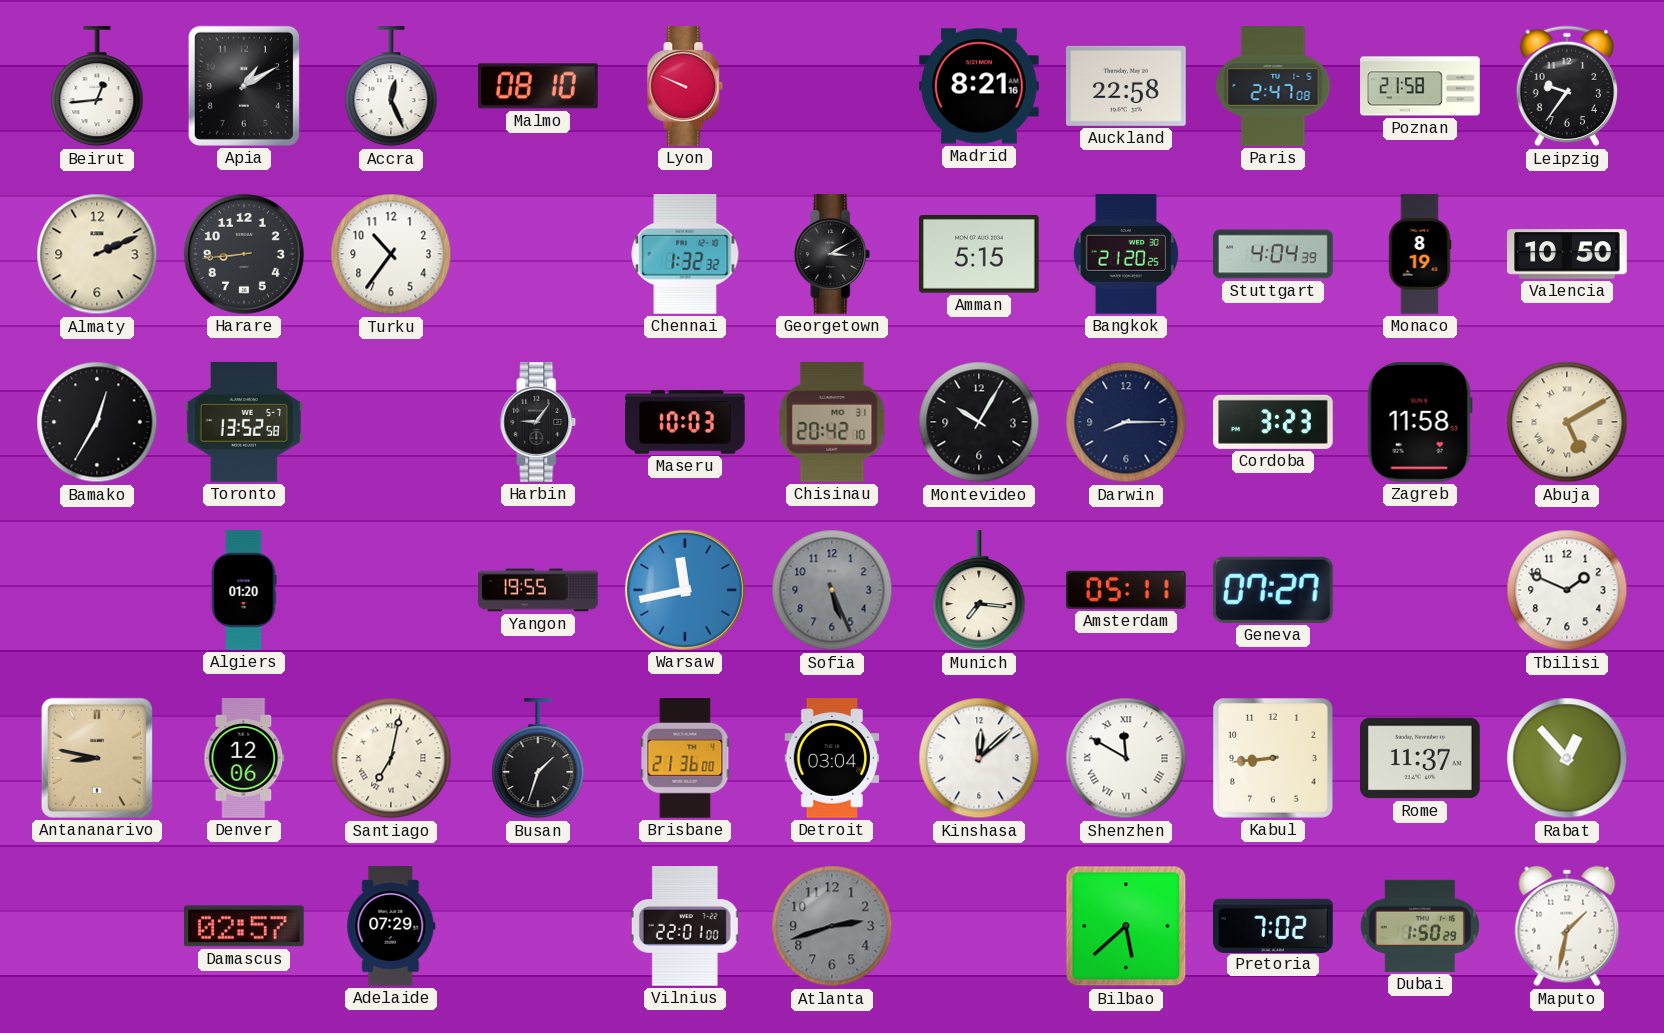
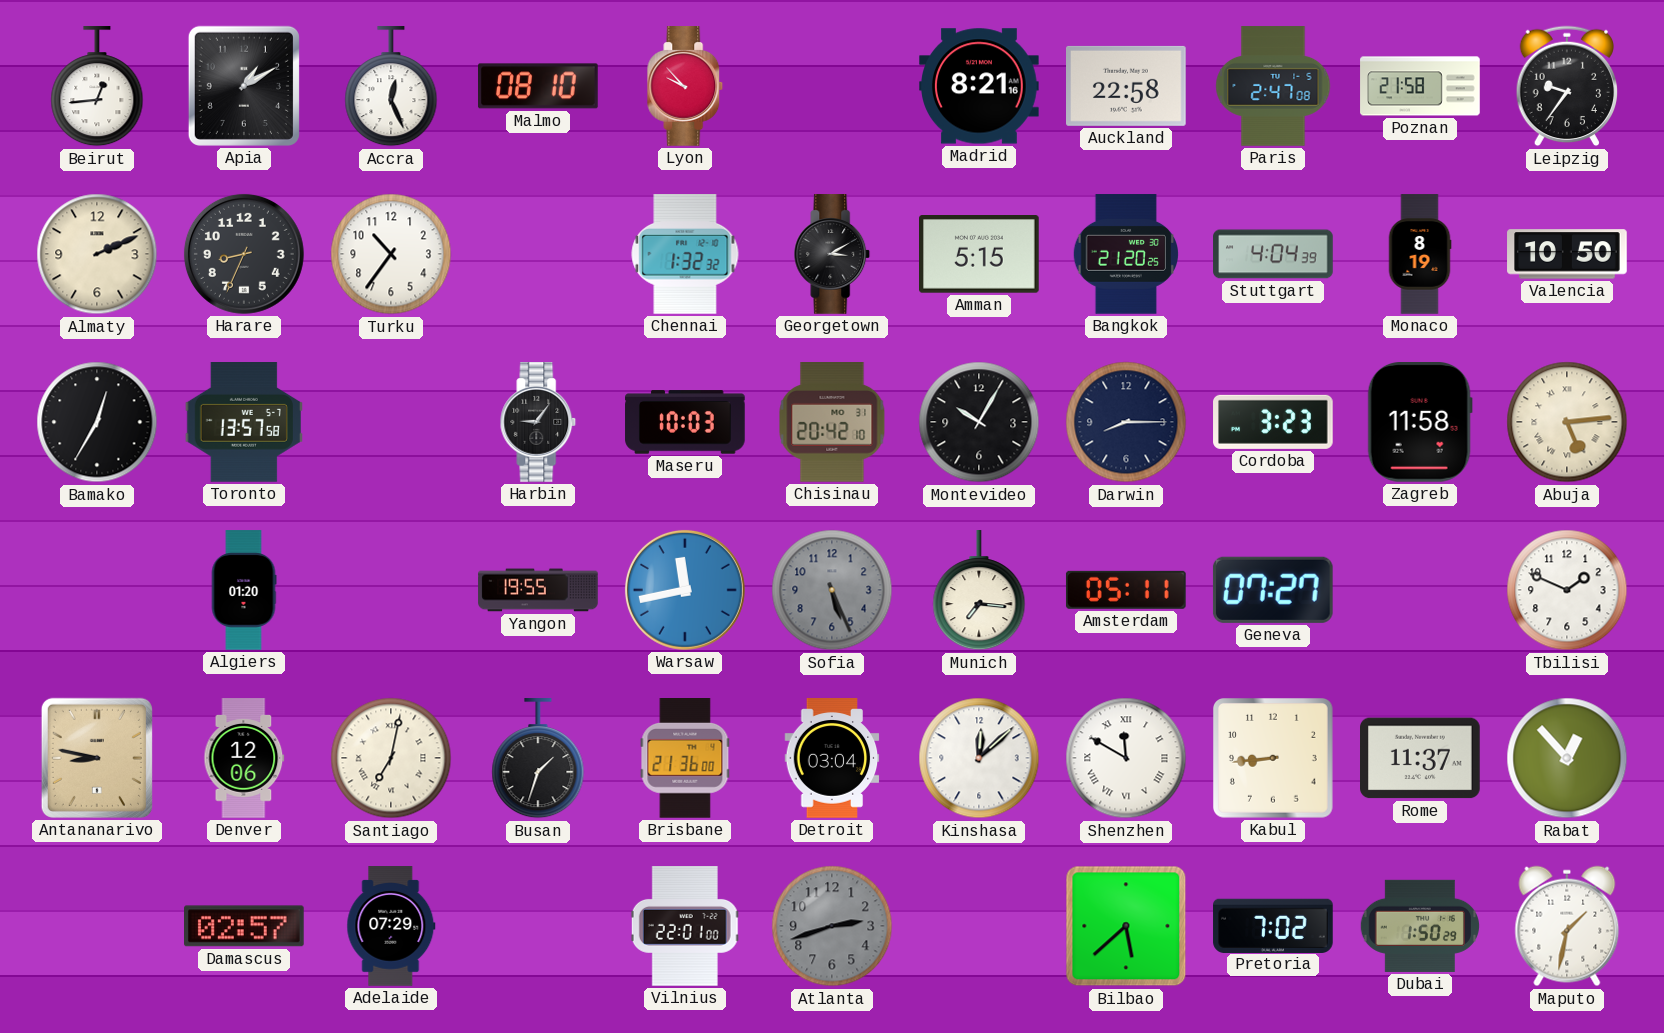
Lyon: 9:49 -> 9:53
Harare: 8:44 -> 8:34
Toronto: 13:52 -> 13:57
Abuja: 5:10 -> 5:14
